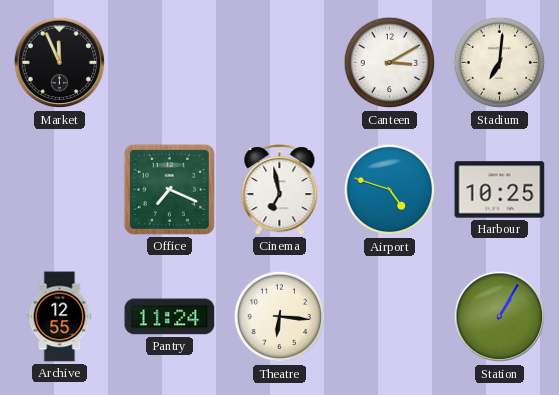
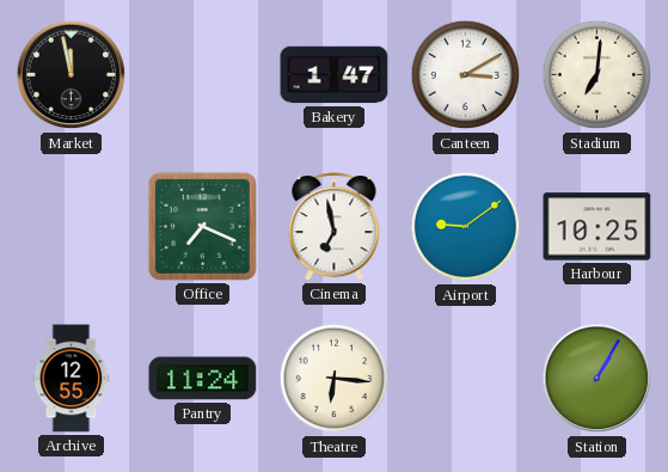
Market: 11:56 -> 11:58
Bakery: none -> 1:47
Airport: 4:48 -> 9:09
